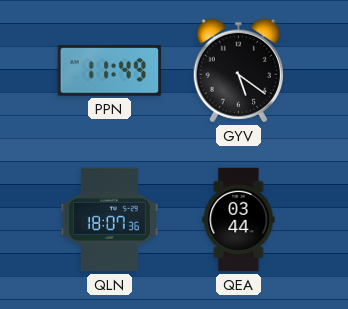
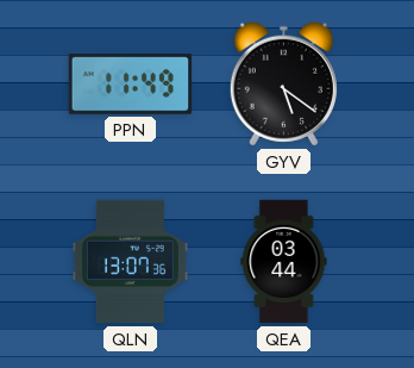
QLN: 18:07 -> 13:07
